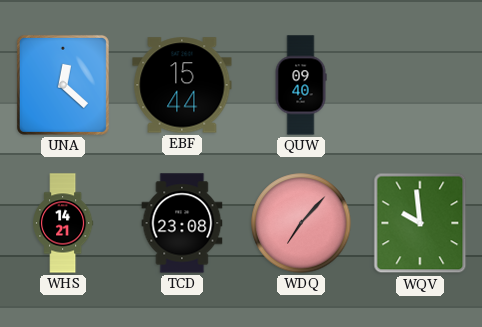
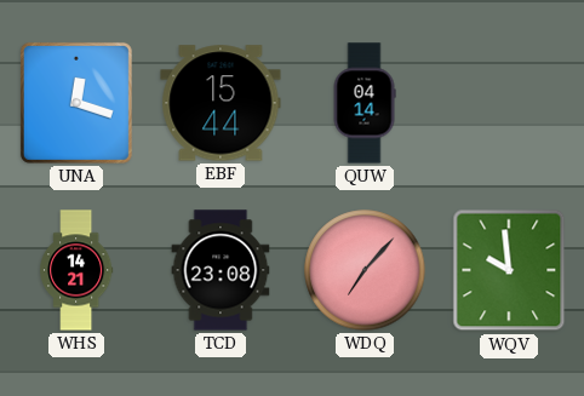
UNA: 12:22 -> 12:18
QUW: 09:40 -> 04:14
